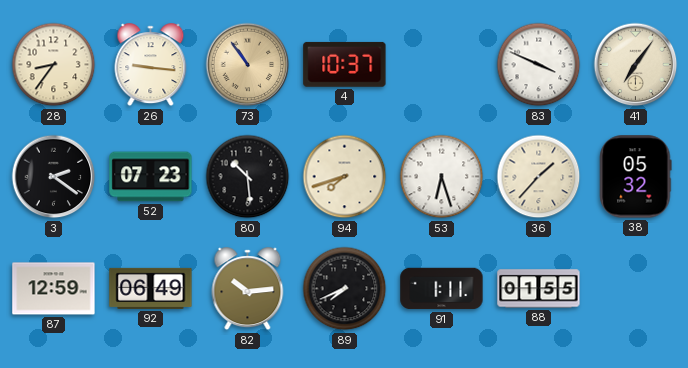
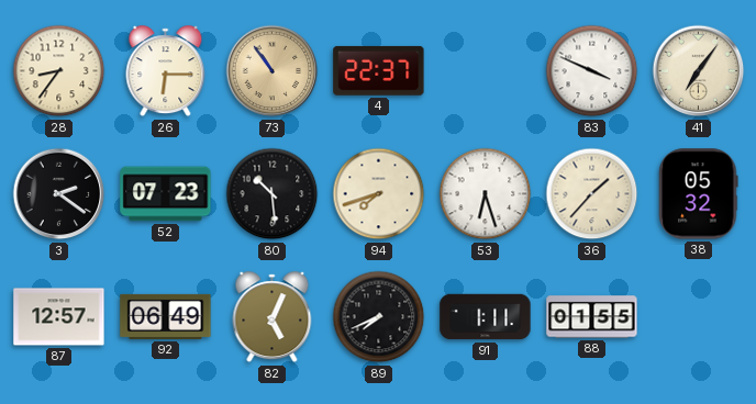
26: 9:16 -> 6:15
4: 10:37 -> 22:37
87: 12:59 -> 12:57
82: 10:14 -> 5:04
